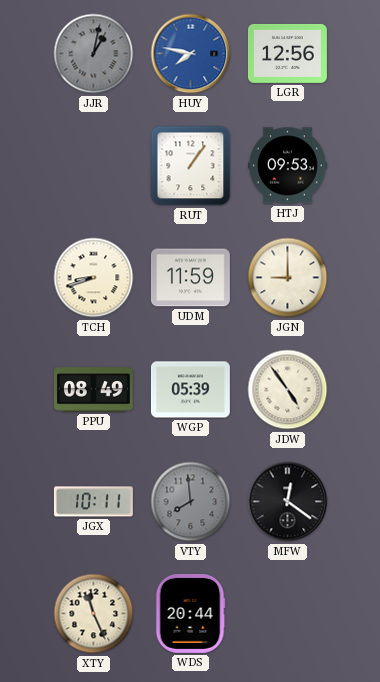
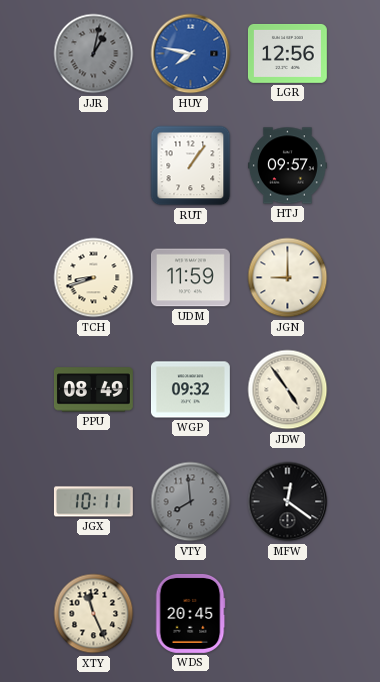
HTJ: 09:53 -> 09:57
WGP: 05:39 -> 09:32
WDS: 20:44 -> 20:45
